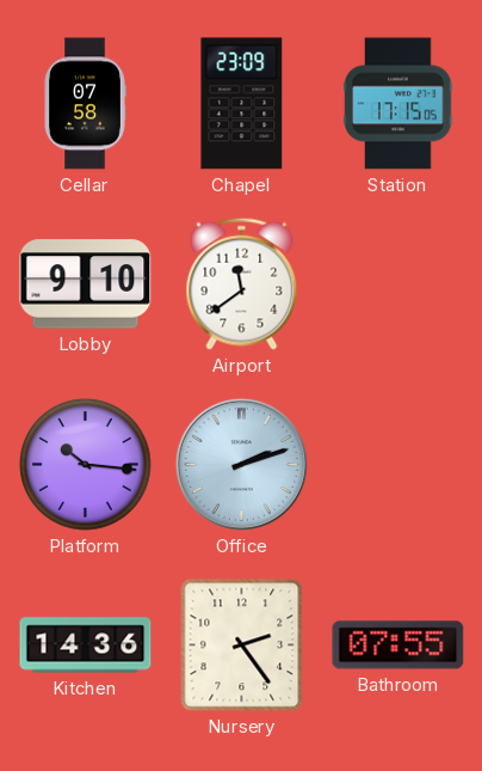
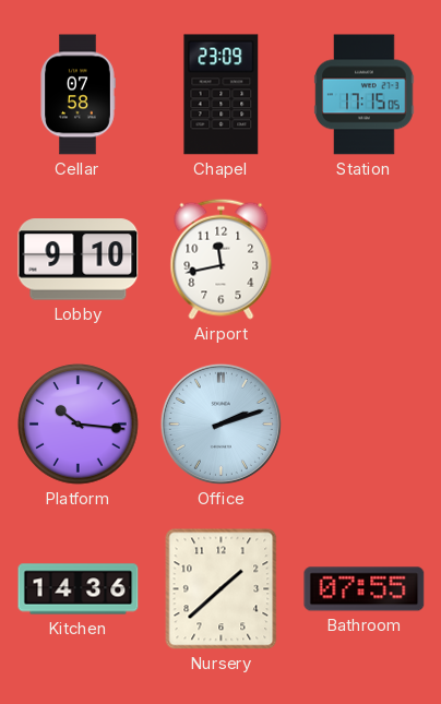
Airport: 11:39 -> 11:43
Nursery: 2:24 -> 1:38
